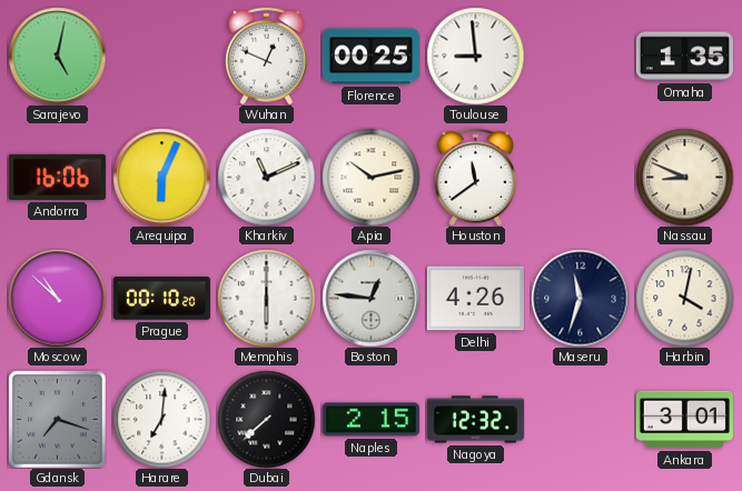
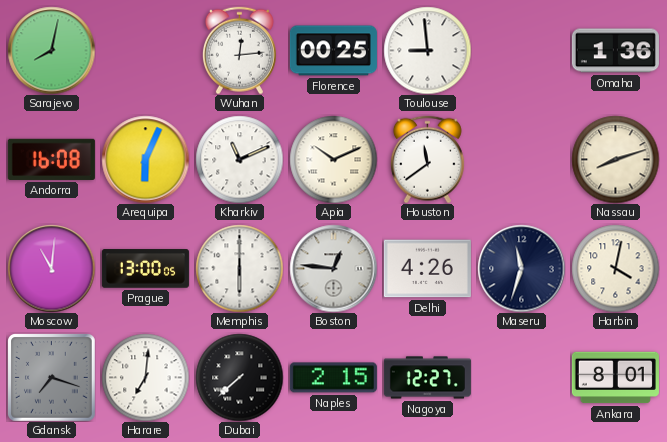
Sarajevo: 5:02 -> 8:02
Wuhan: 12:49 -> 12:14
Omaha: 1:35 -> 1:36
Andorra: 16:06 -> 16:08
Apia: 10:13 -> 10:11
Nassau: 8:49 -> 8:12
Moscow: 10:52 -> 11:01
Prague: 00:10 -> 13:00
Nagoya: 12:32 -> 12:27
Ankara: 3:01 -> 8:01
